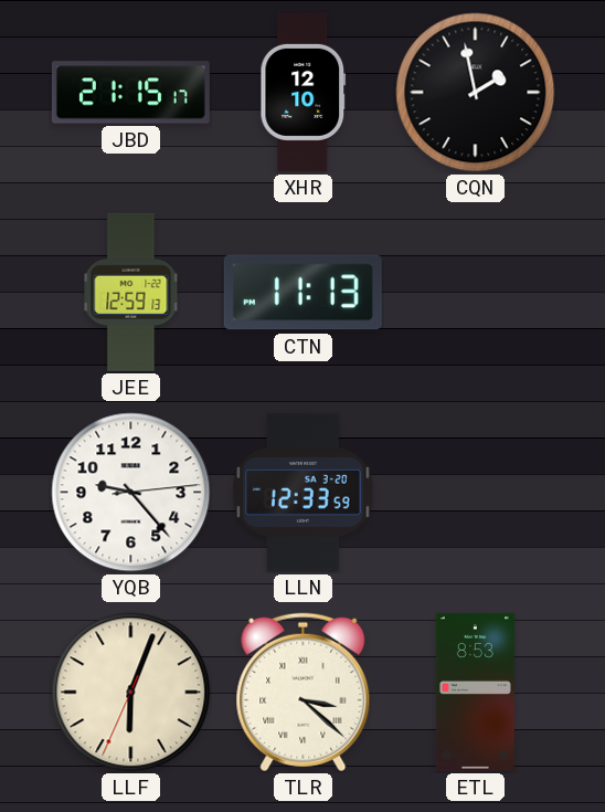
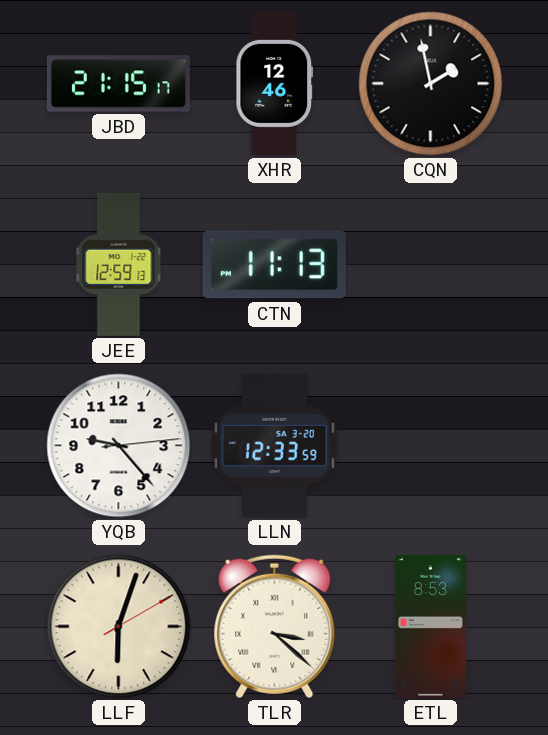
XHR: 12:10 -> 12:46
LLF: 6:03:34 -> 6:03:10
